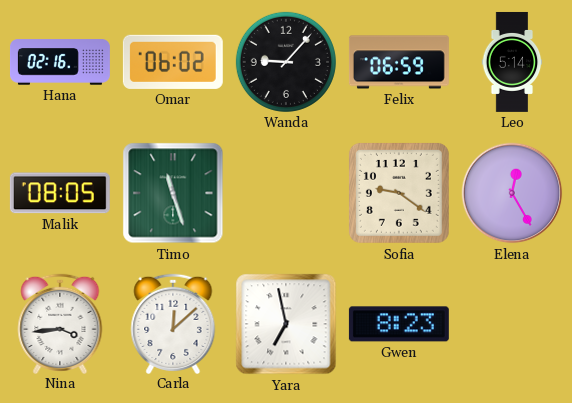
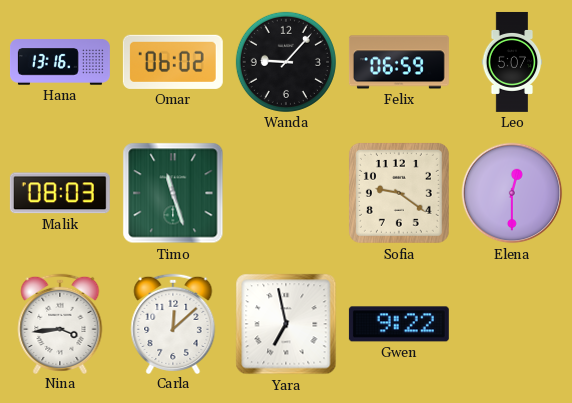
Hana: 02:16 -> 13:16
Leo: 5:14 -> 5:07
Malik: 08:05 -> 08:03
Elena: 12:25 -> 12:30
Gwen: 8:23 -> 9:22
